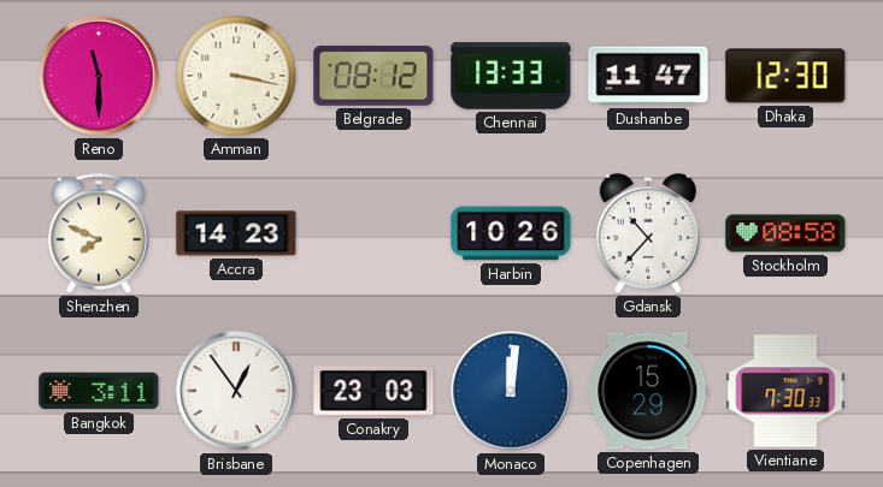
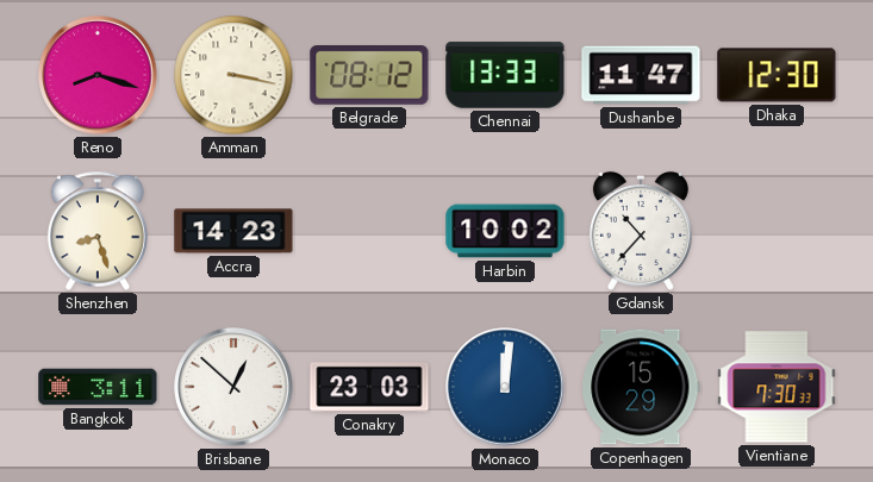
Reno: 11:30 -> 8:18
Shenzhen: 7:49 -> 8:27
Harbin: 10:26 -> 10:02
Stockholm: 08:58 -> none
Brisbane: 12:54 -> 12:52
